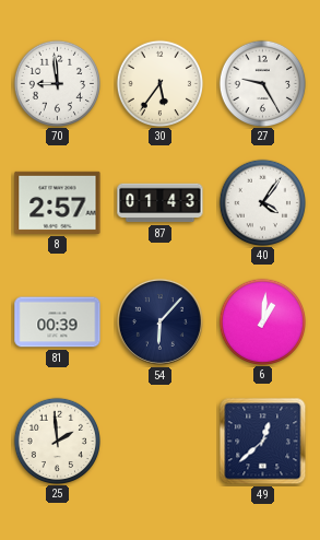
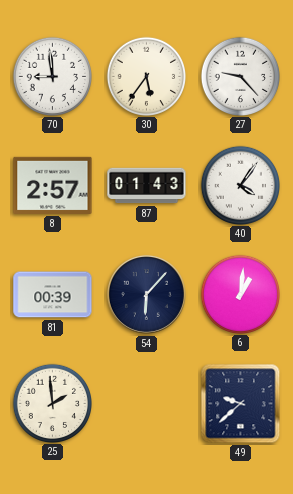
27: 9:25 -> 9:23
49: 12:38 -> 9:38
